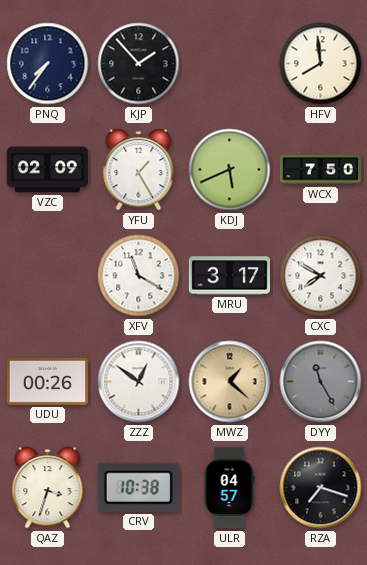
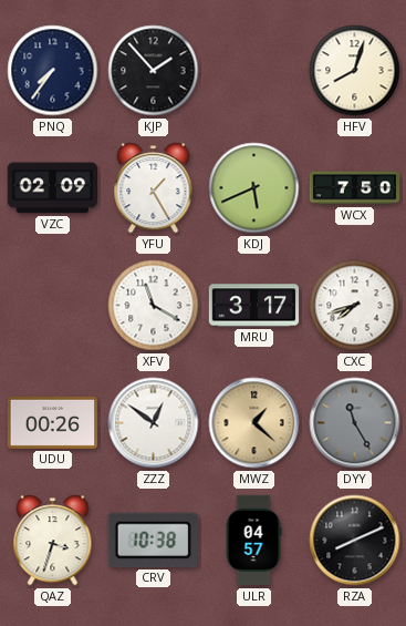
HFV: 7:59 -> 8:03
CXC: 7:50 -> 7:42
RZA: 7:18 -> 8:11
